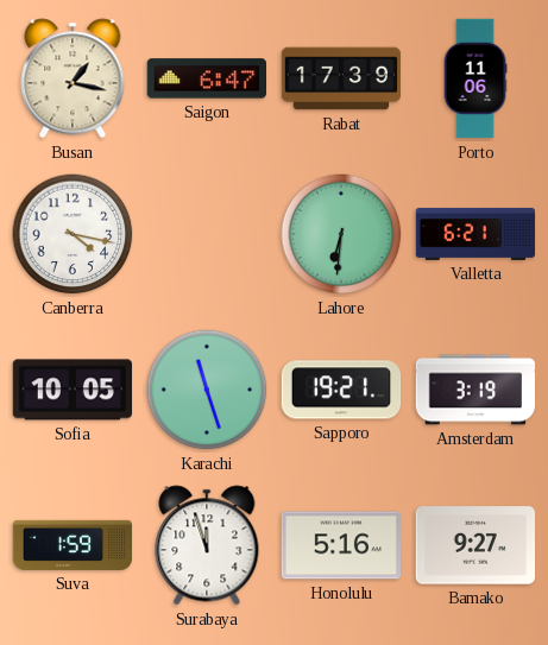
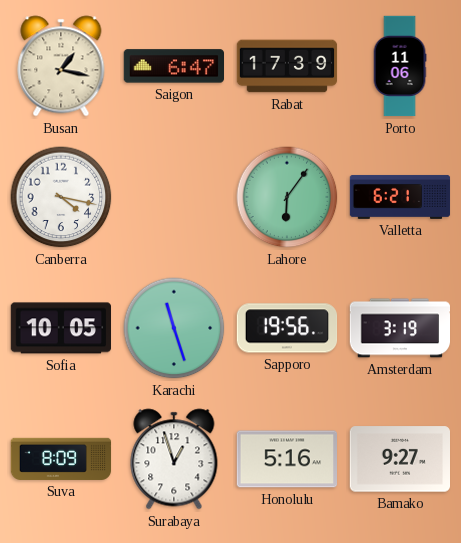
Lahore: 6:31 -> 6:06
Sapporo: 19:21 -> 19:56
Suva: 1:59 -> 8:09
Surabaya: 11:57 -> 12:57
